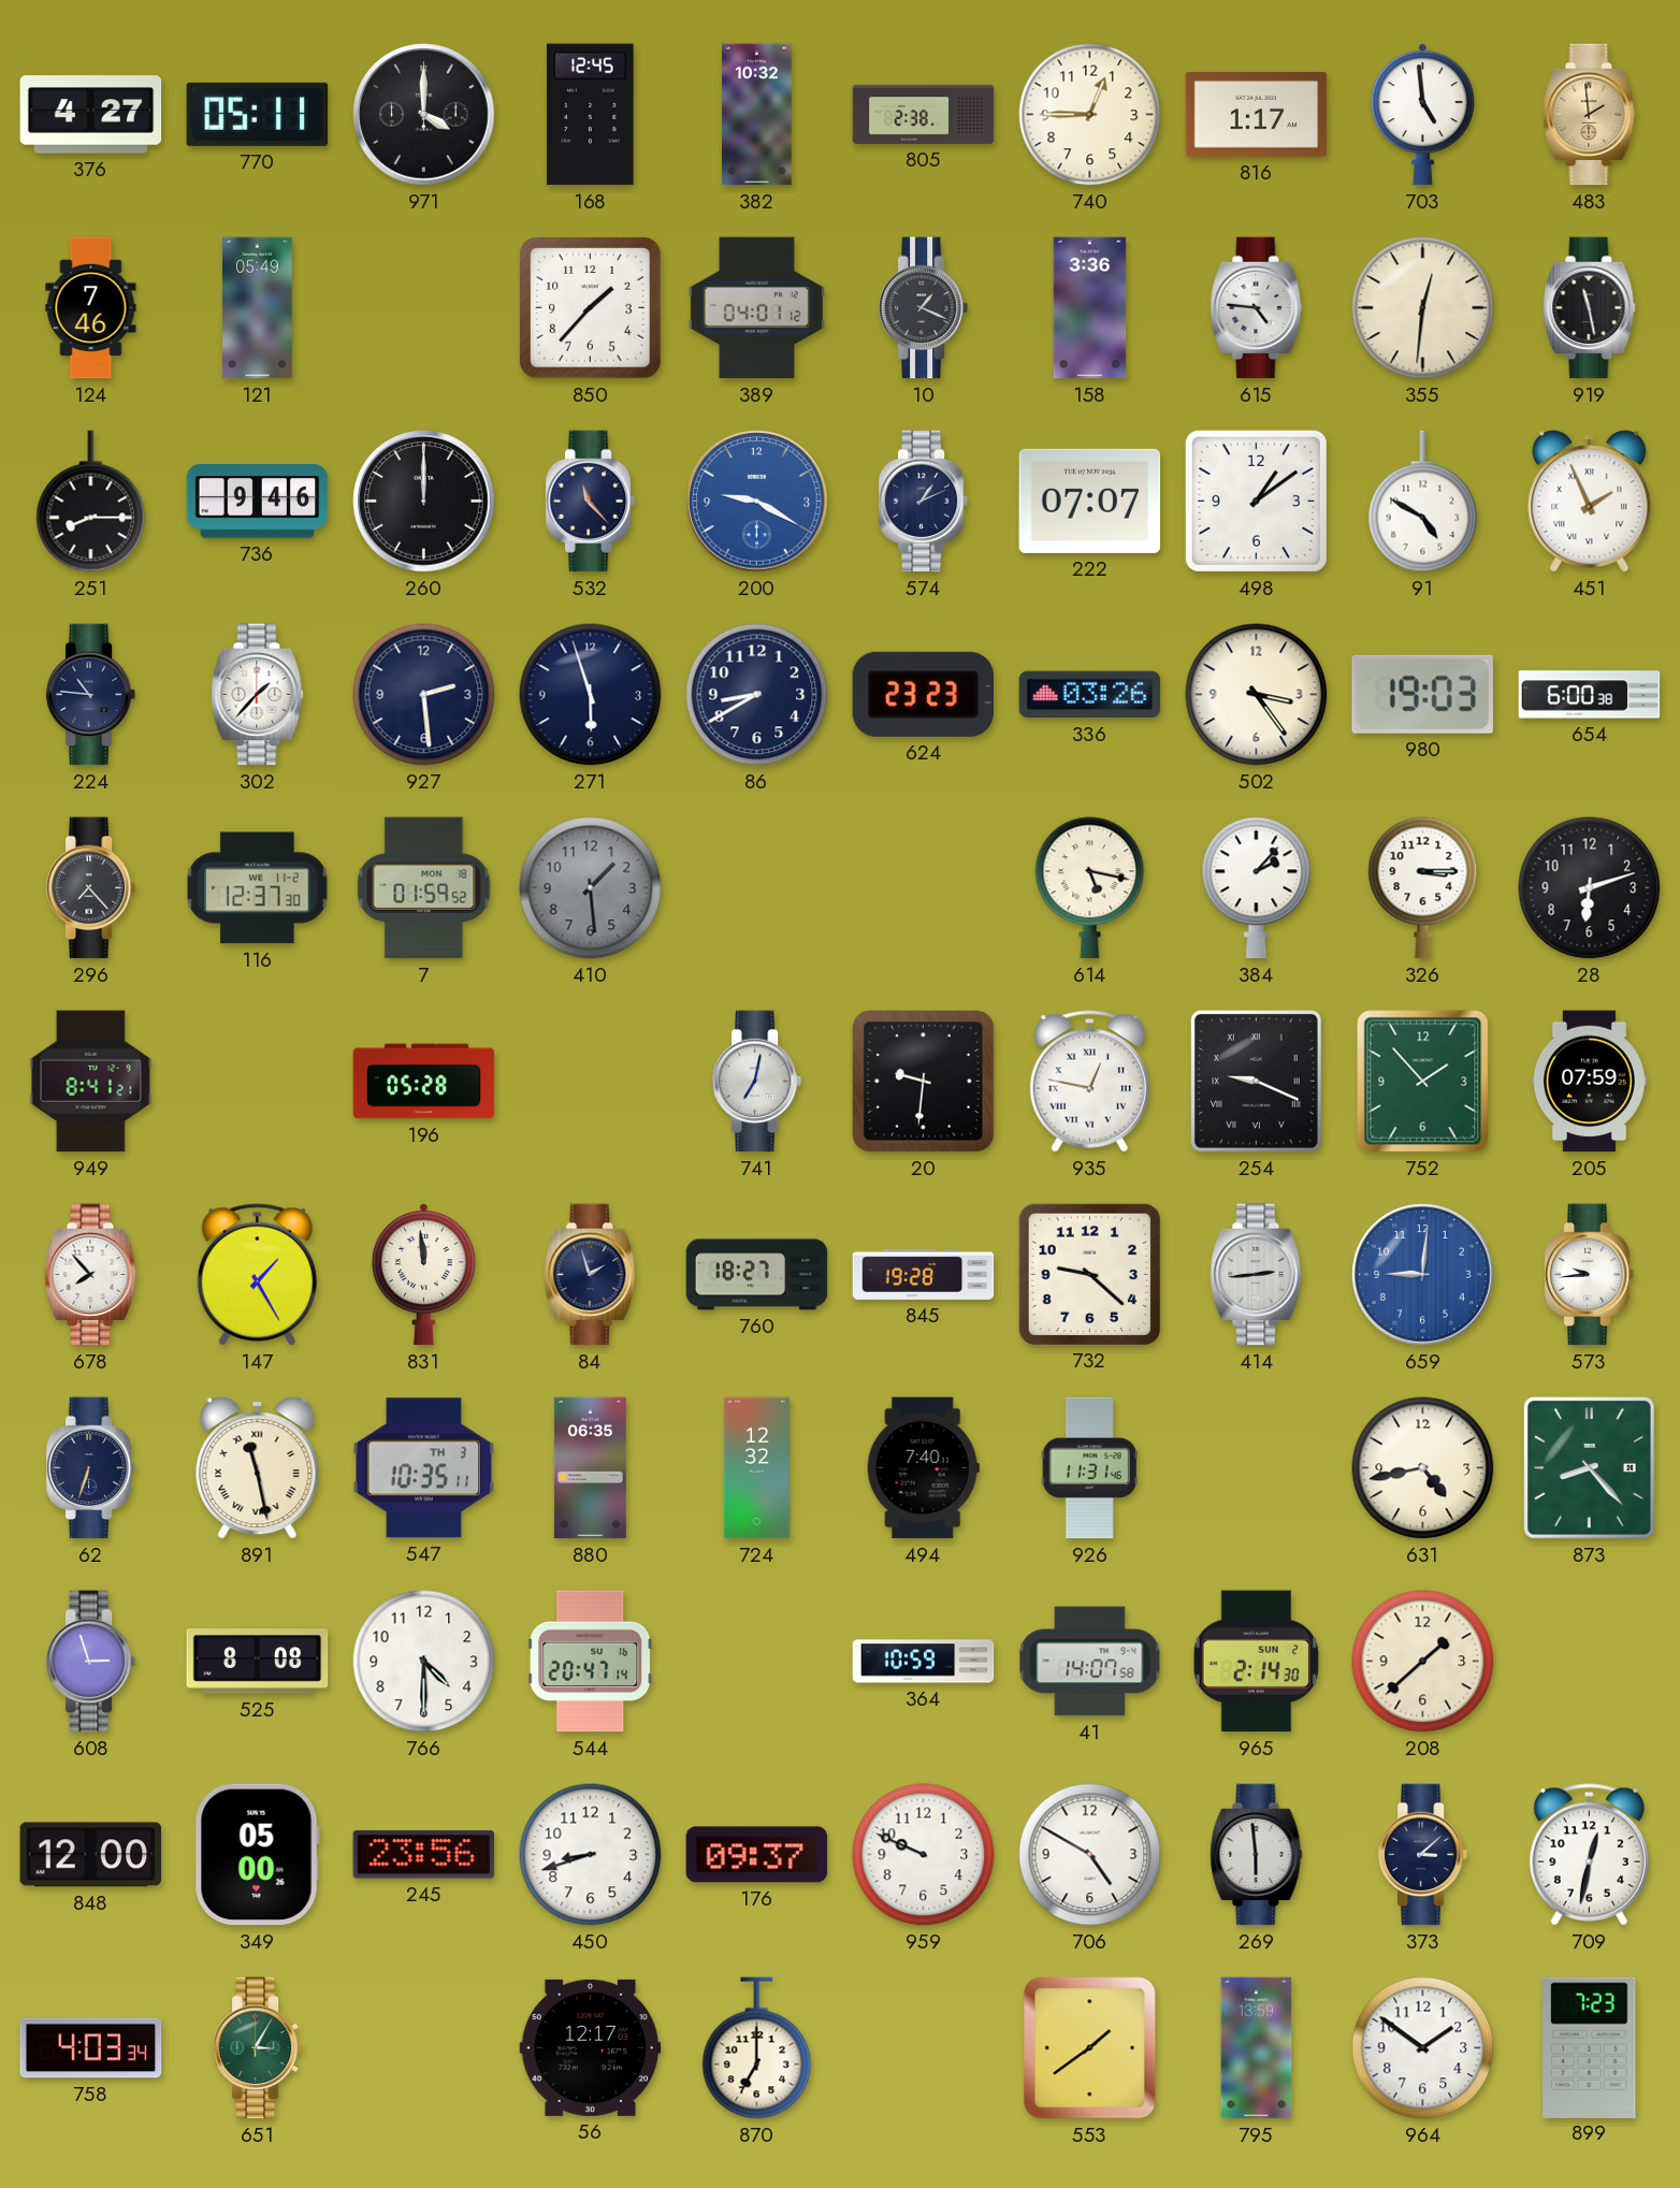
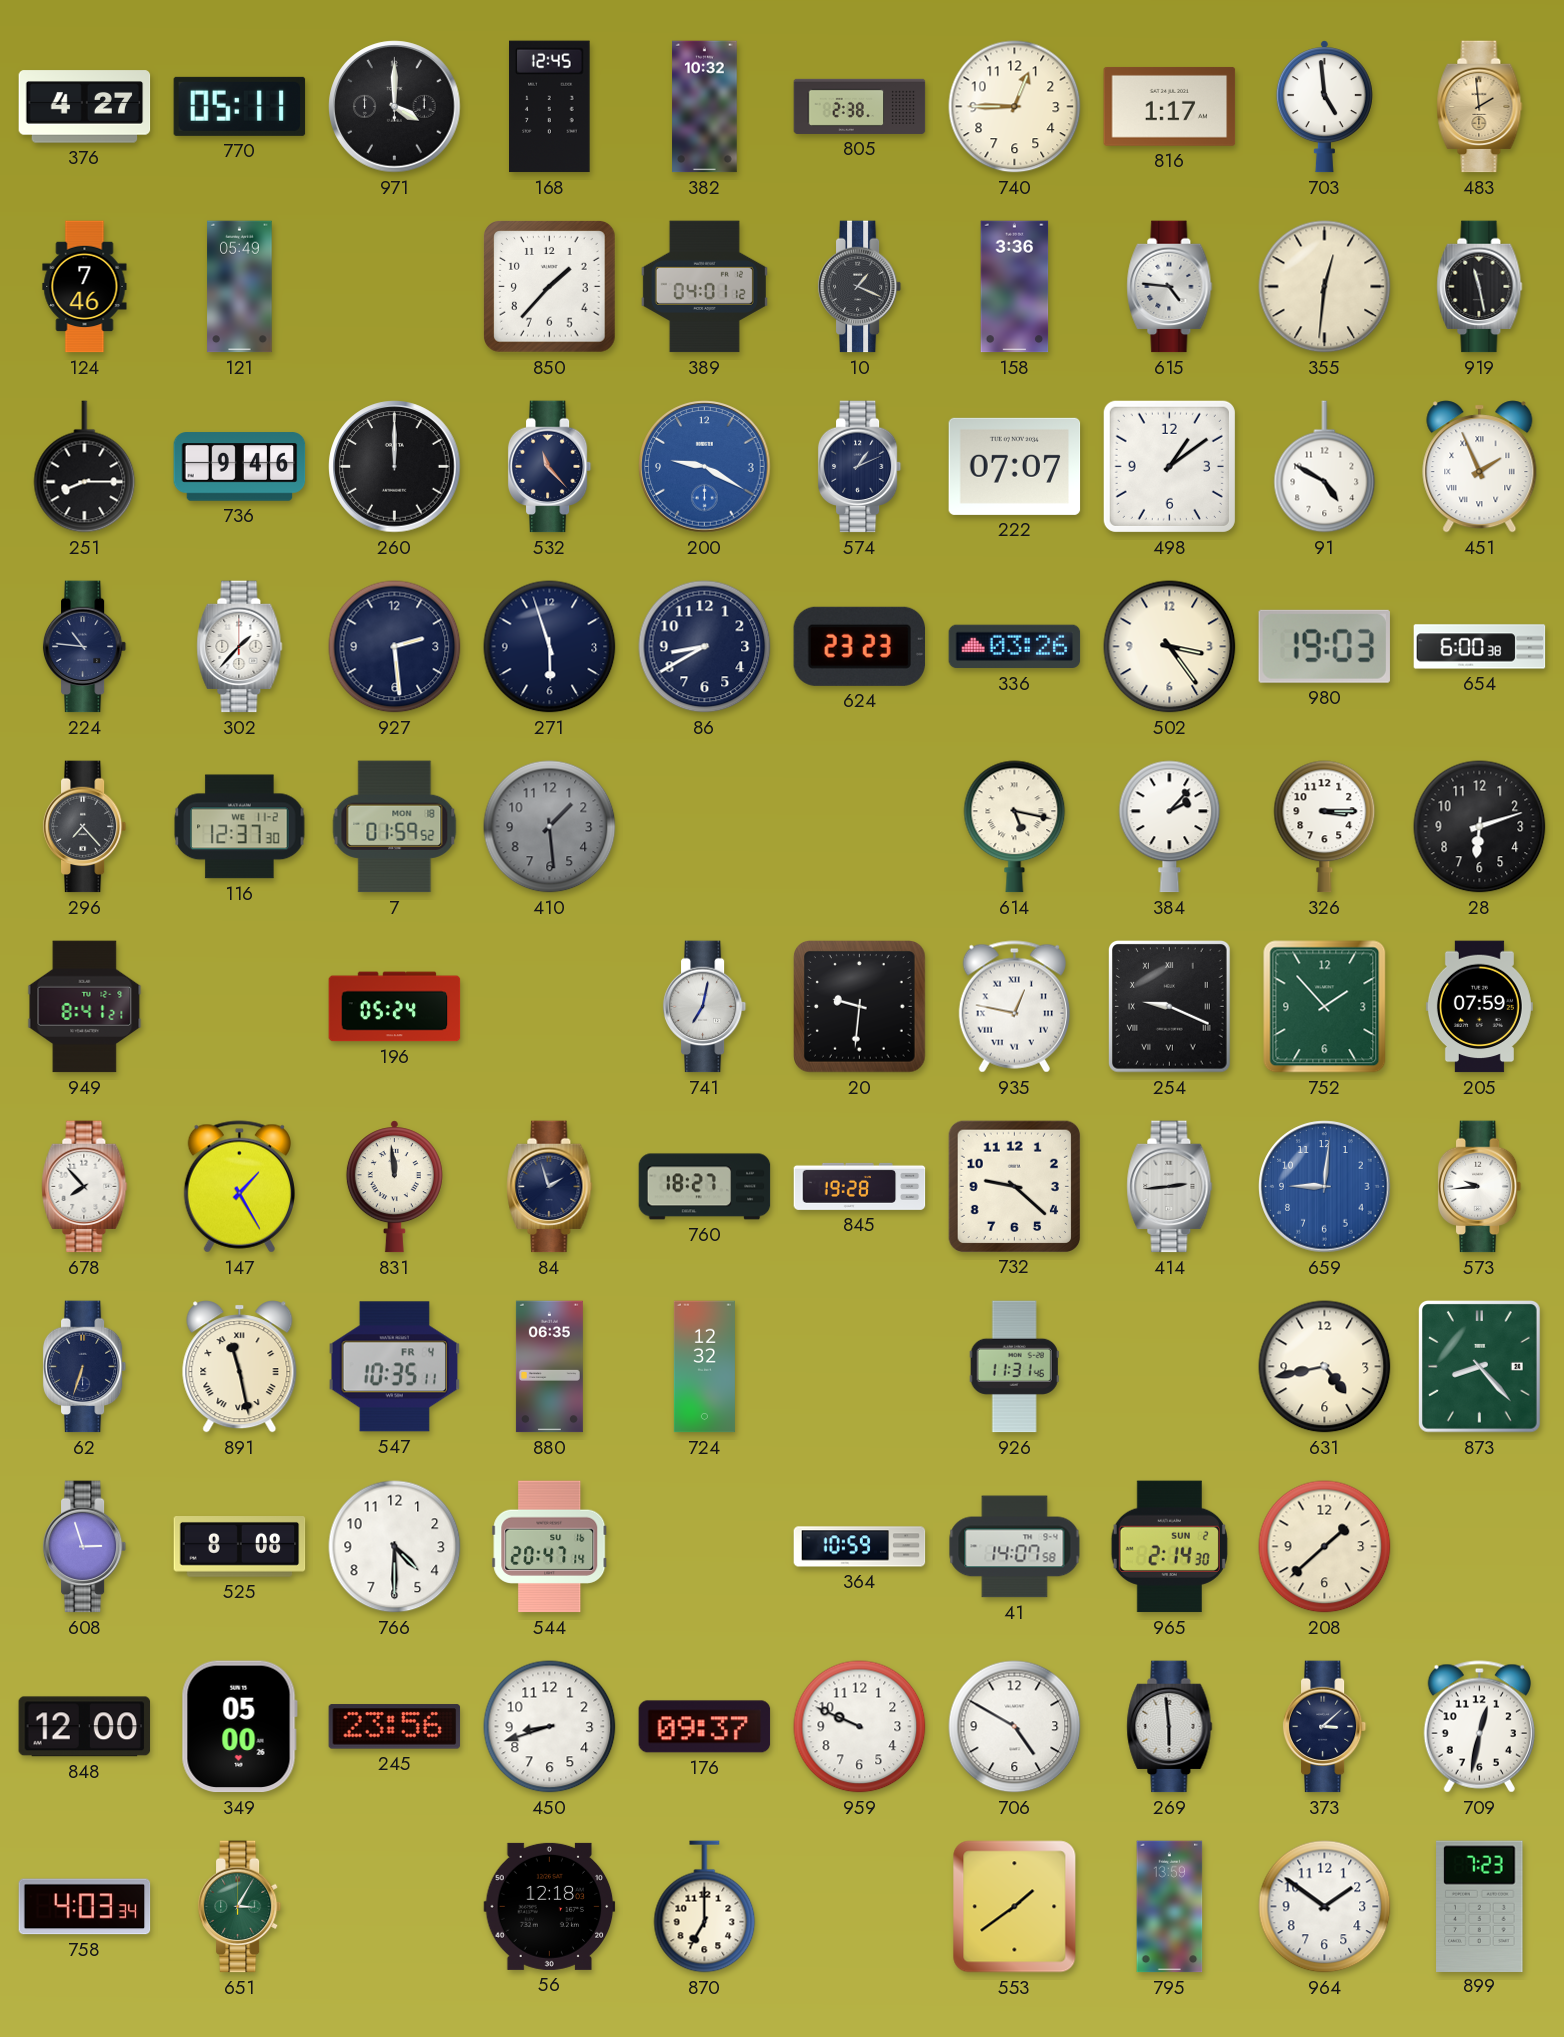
196: 05:28 -> 05:24
547 date: TH 3 -> FR 4
494: 7:40 -> none
56: 12:17 -> 12:18
